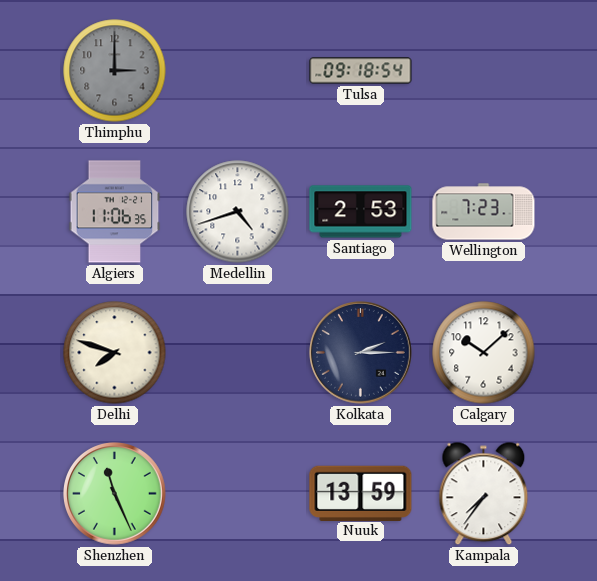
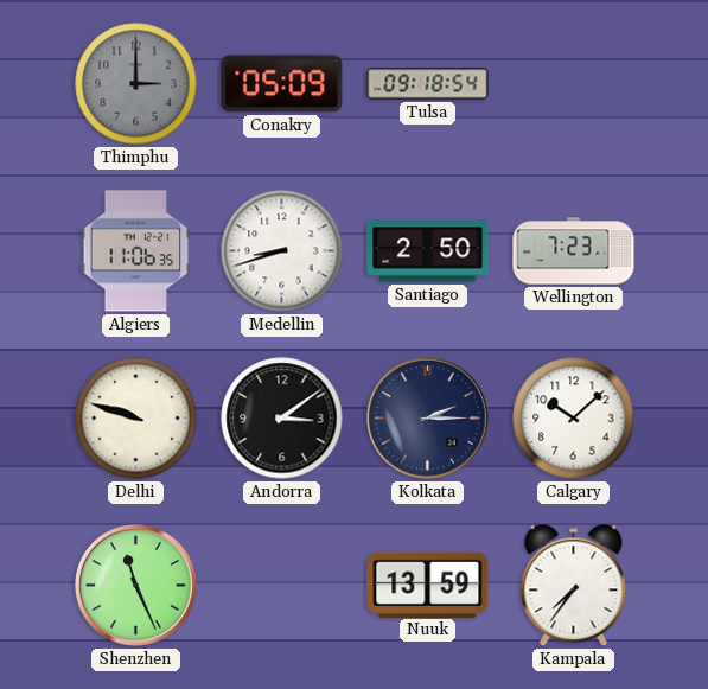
Conakry: none -> 05:09
Medellin: 4:42 -> 8:42
Santiago: 2:53 -> 2:50
Delhi: 7:48 -> 9:48
Andorra: none -> 3:09
